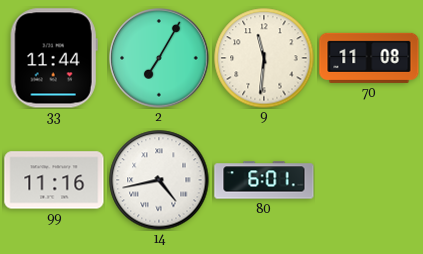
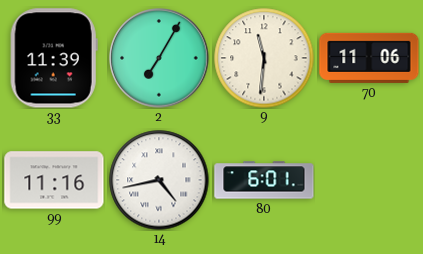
33: 11:44 -> 11:39
70: 11:08 -> 11:06
